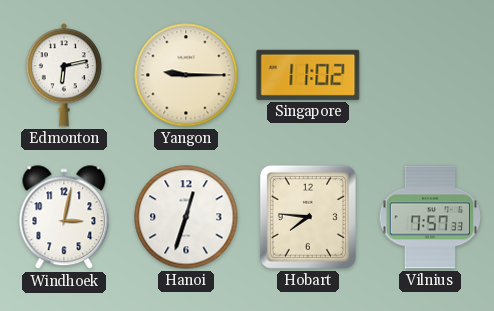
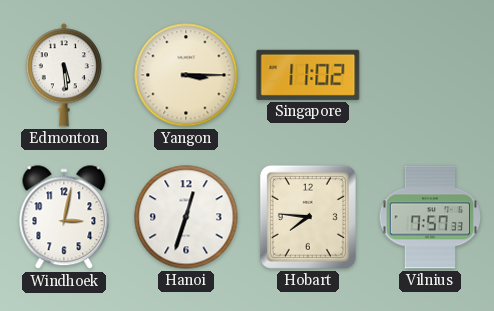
Edmonton: 6:13 -> 5:29
Yangon: 9:15 -> 3:15
